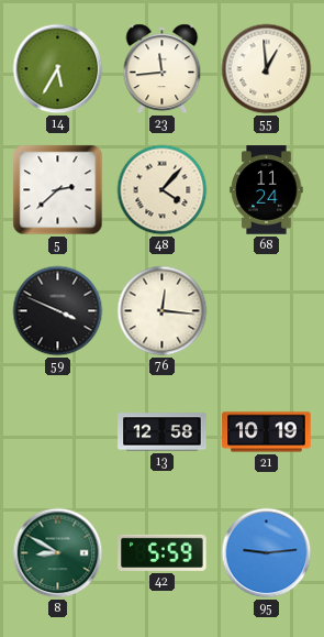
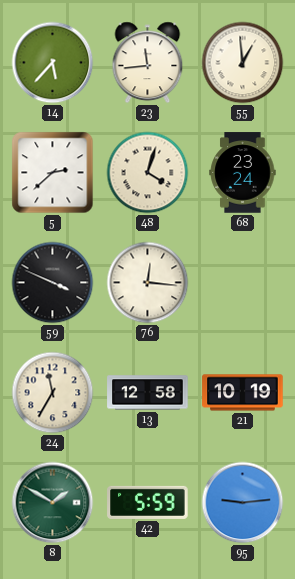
14: 5:35 -> 5:37
48: 4:07 -> 4:03
68: 11:24 -> 23:24
24: none -> 11:35
8: 8:50 -> 1:50
